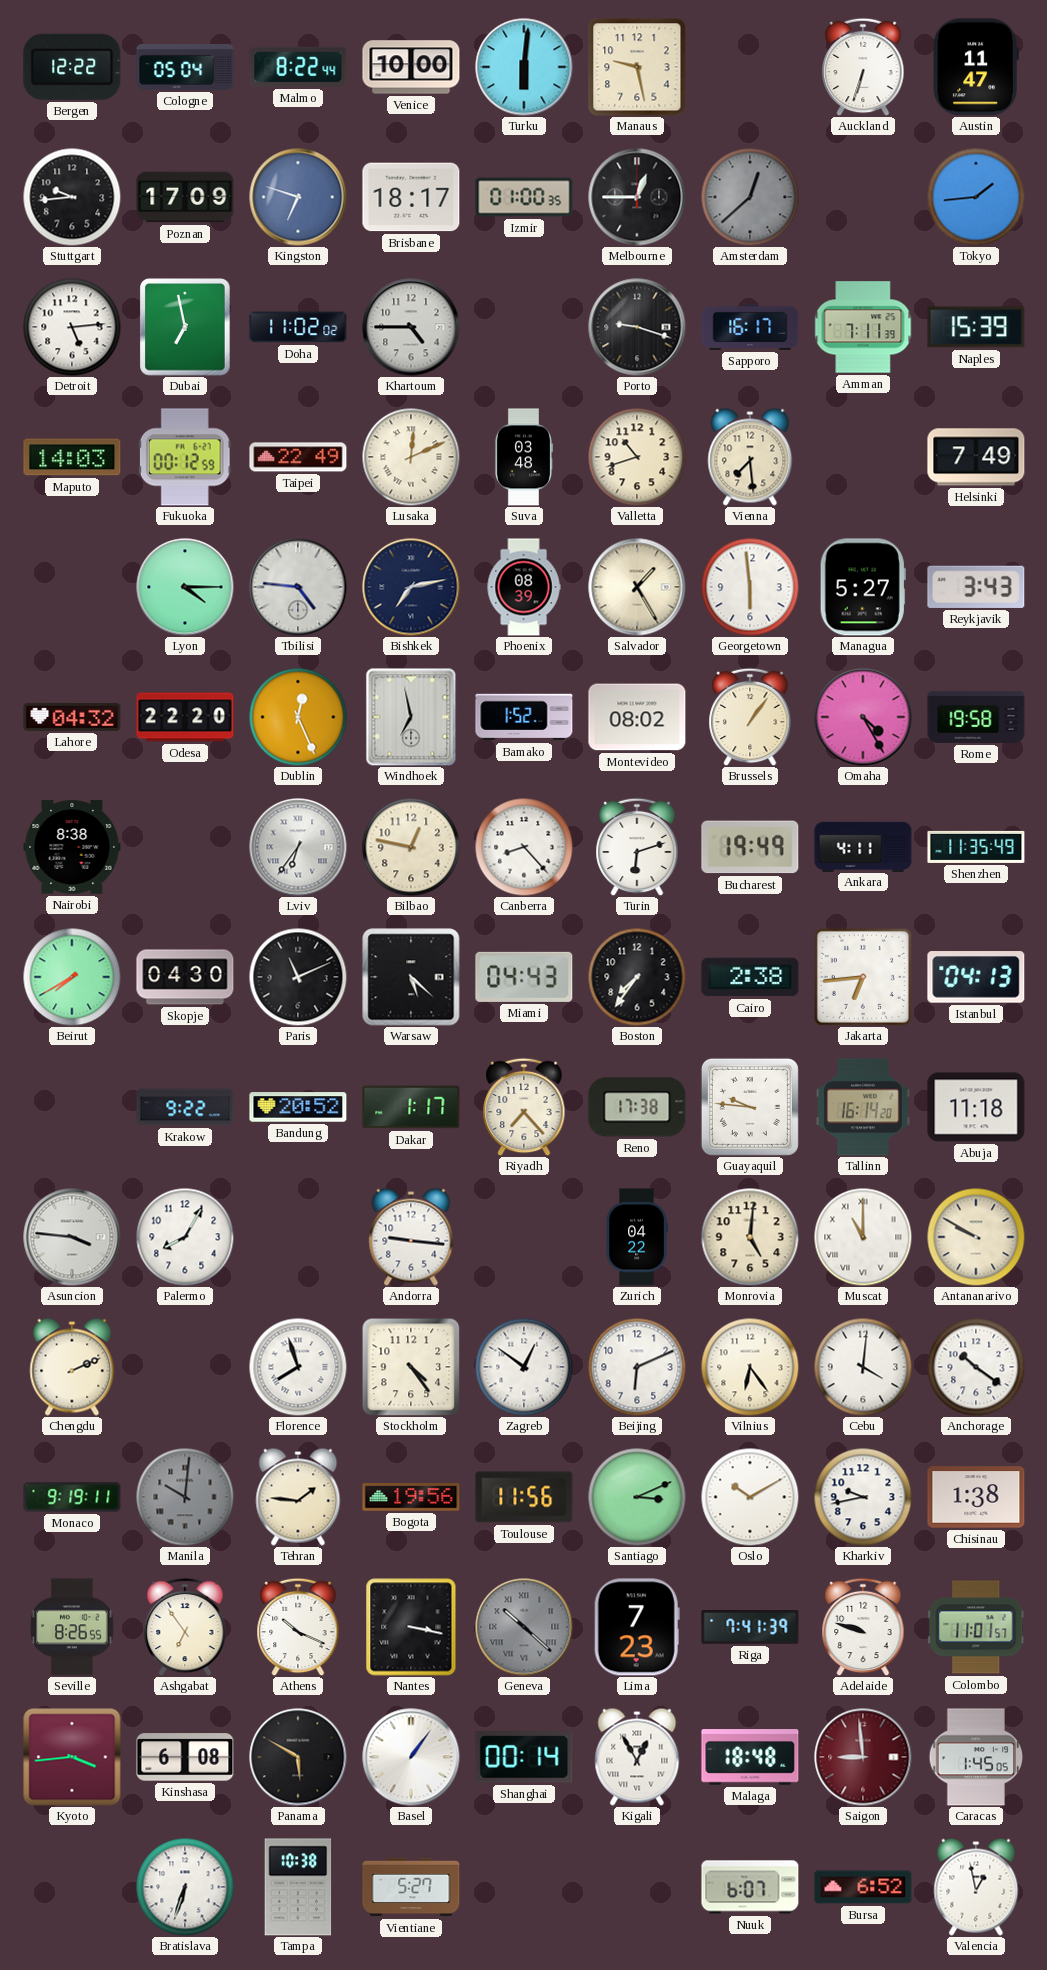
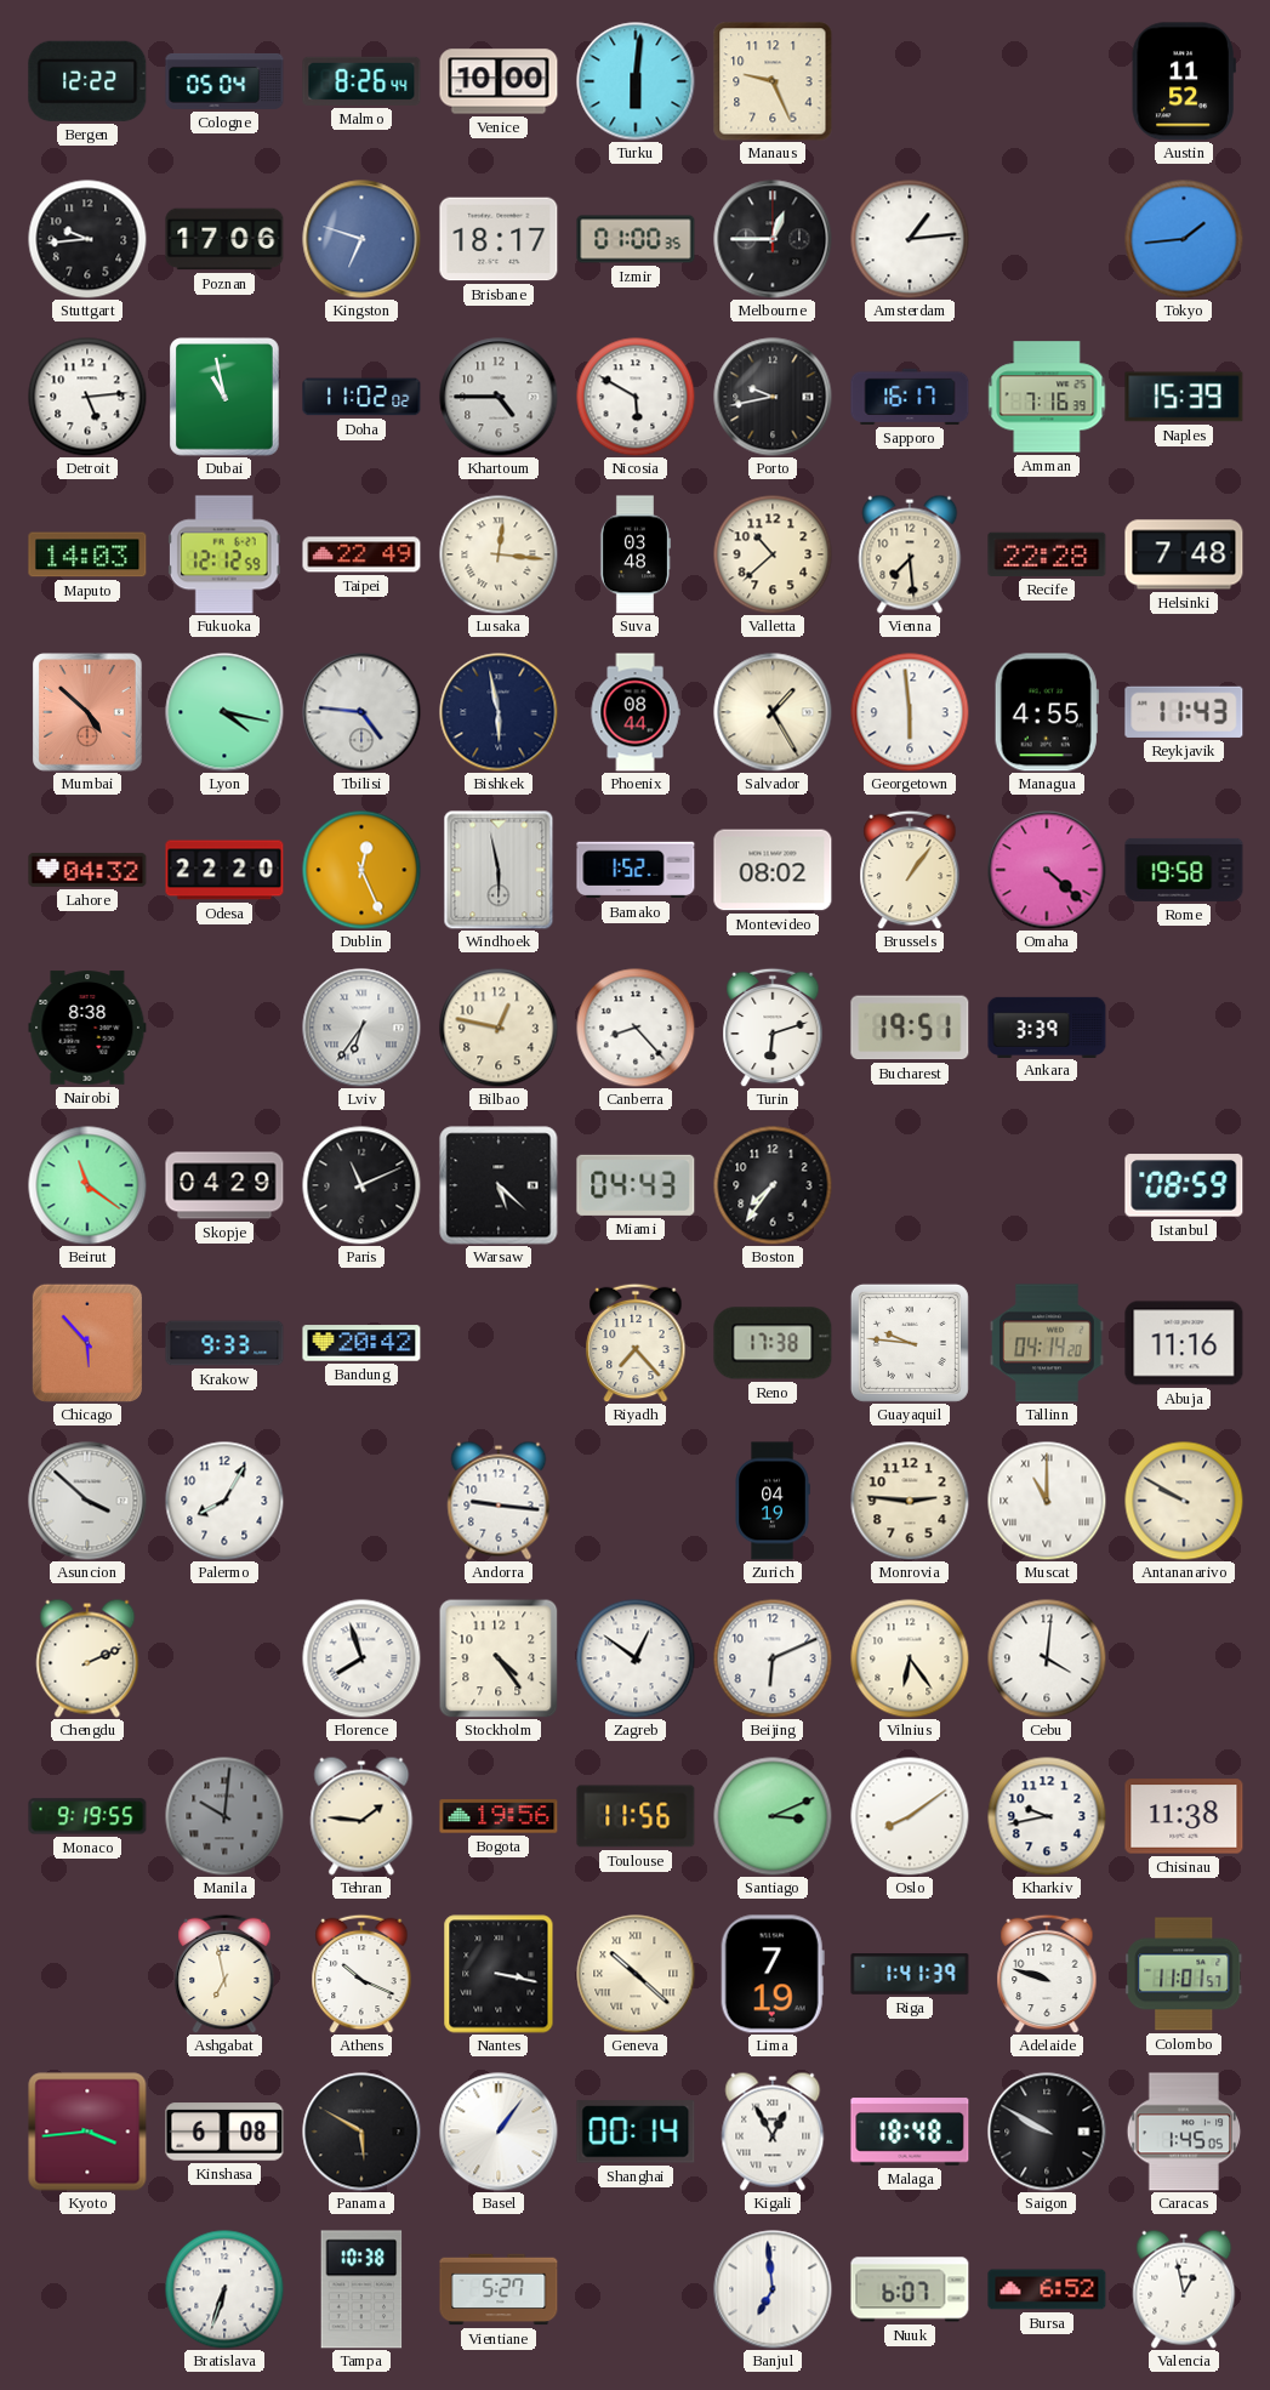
Malmo: 8:22 -> 8:26
Manaus: 9:28 -> 9:26
Auckland: 6:33 -> none
Austin: 11:47 -> 11:52
Poznan: 17:09 -> 17:06
Amsterdam: 12:38 -> 1:14
Amsterdam dial: grey -> white
Dubai: 6:58 -> 10:58
Nicosia: none -> 5:50
Porto: 9:18 -> 9:43
Amman: 7:11 -> 7:16
Fukuoka: 00:12 -> 12:12
Lusaka: 12:11 -> 12:16
Valletta: 10:42 -> 10:38
Recife: none -> 22:28
Helsinki: 7:49 -> 7:48
Mumbai: none -> 4:52
Lyon: 4:15 -> 4:17
Bishkek: 7:13 -> 5:58
Phoenix: 08:39 -> 08:44
Managua: 5:27 -> 4:55
Reykjavik: 3:43 -> 11:43
Windhoek: 6:58 -> 5:58
Omaha: 4:25 -> 4:22
Bucharest: 19:49 -> 19:51
Ankara: 4:11 -> 3:39
Shenzhen: 11:35 -> none
Beirut: 7:40 -> 11:21
Skopje: 04:30 -> 04:29
Cairo: 2:38 -> none
Jakarta: 6:44 -> none
Istanbul: 04:13 -> 08:59
Chicago: none -> 5:53
Krakow: 9:22 -> 9:33
Bandung: 20:52 -> 20:42
Dakar: 1:17 -> none
Tallinn: 16:14 -> 04:14
Abuja: 11:18 -> 11:16
Asuncion: 3:46 -> 3:52
Zurich: 04:22 -> 04:19
Monrovia: 5:01 -> 2:46
Anchorage: 10:21 -> none
Monaco: 9:19:11 -> 9:19:55
Oslo: 10:10 -> 8:09
Chisinau: 1:38 -> 11:38
Seville: 8:26 -> none
Ashgabat: 6:54 -> 6:58
Geneva dial: grey -> cream
Lima: 7:23 -> 7:19
Riga: 7:41 -> 1:41
Saigon: 8:59 -> 9:50
Saigon dial: burgundy -> black
Banjul: none -> 6:59
